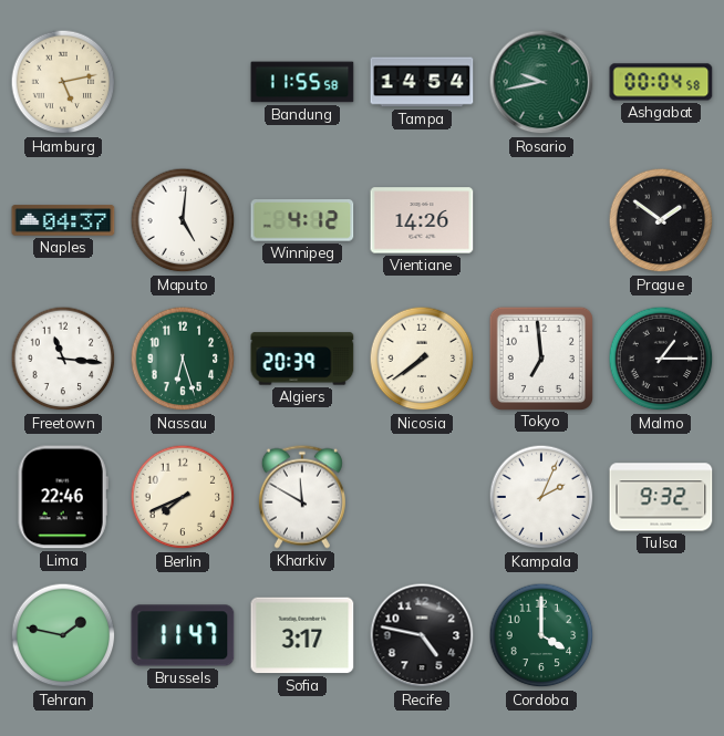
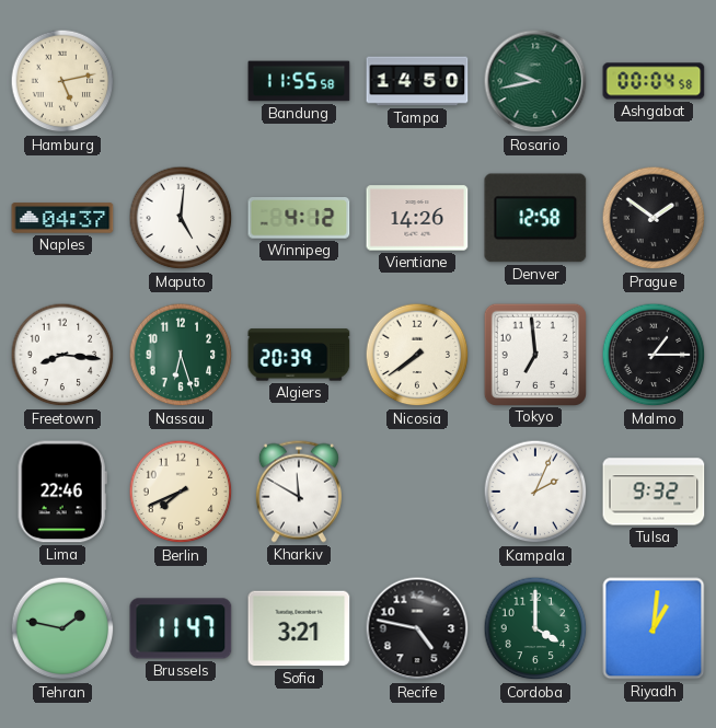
Tampa: 14:54 -> 14:50
Denver: none -> 12:58
Freetown: 11:16 -> 8:16
Sofia: 3:17 -> 3:21
Riyadh: none -> 1:01
